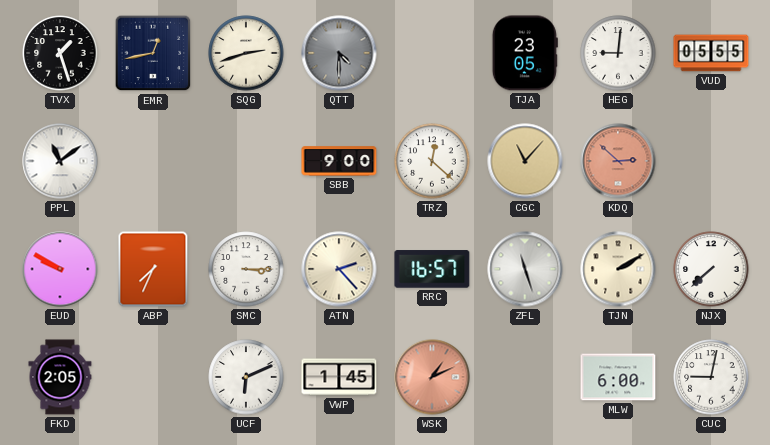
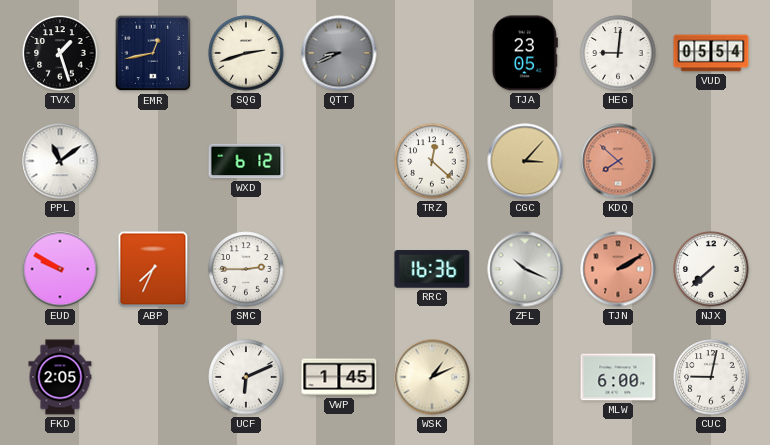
QTT: 4:30 -> 8:41
VUD: 05:55 -> 05:54
WXD: none -> 6:12
SBB: 9:00 -> none
CGC: 11:07 -> 3:07
KDQ: 2:52 -> 7:52
SMC: 3:15 -> 2:45
ATN: 2:23 -> none
RRC: 16:57 -> 16:36
ZFL: 11:27 -> 10:19
TJN dial: cream -> salmon
WSK dial: salmon -> cream
